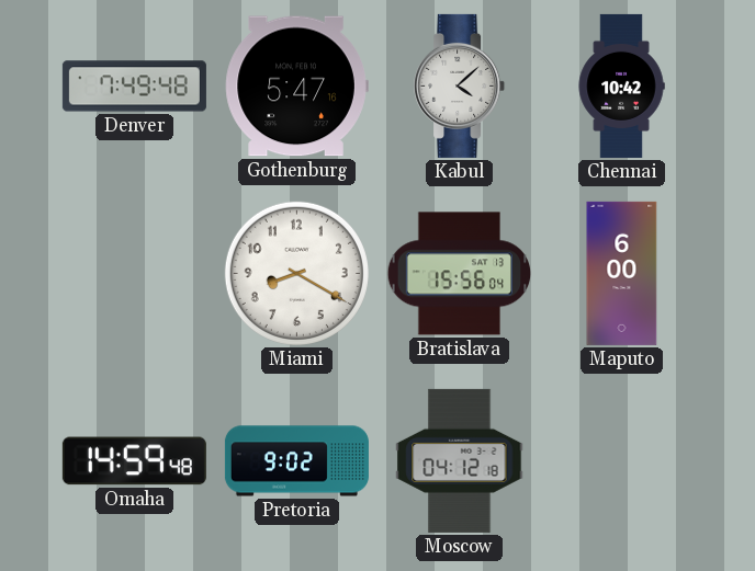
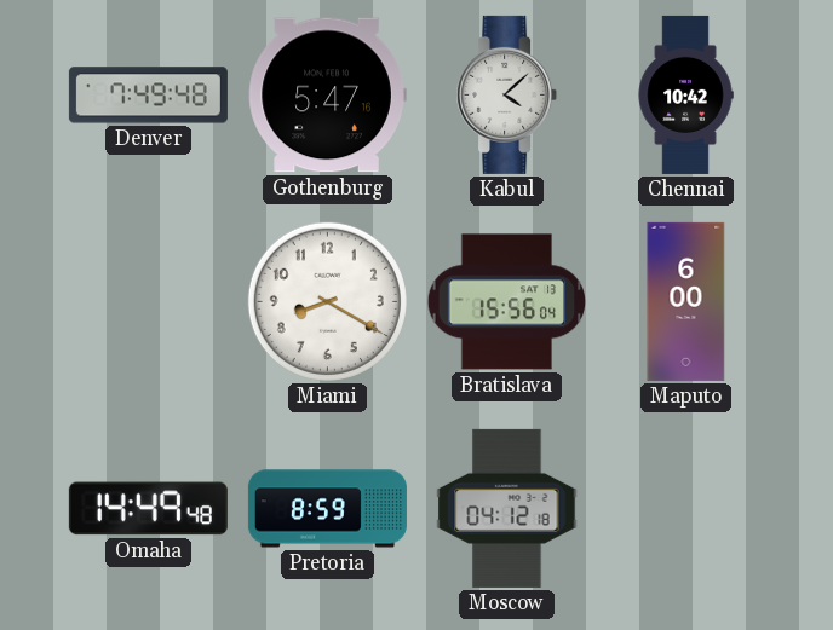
Omaha: 14:59 -> 14:49
Pretoria: 9:02 -> 8:59
